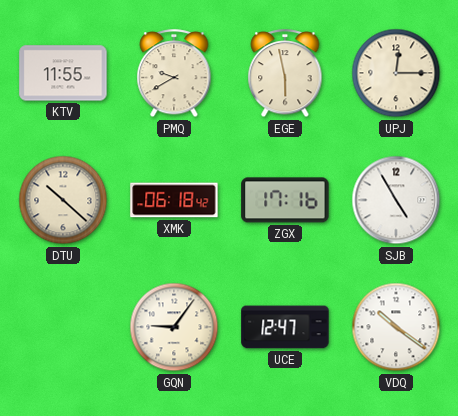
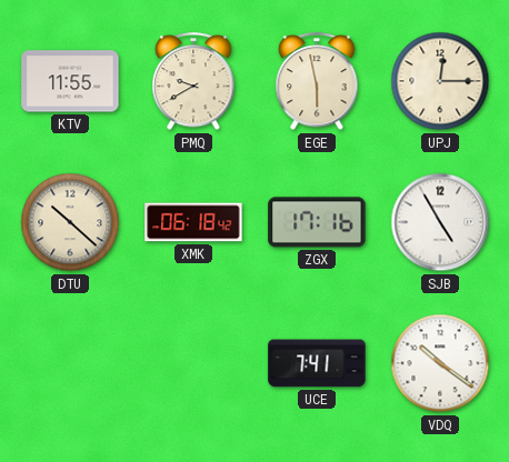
GQN: 9:06 -> none
UCE: 12:47 -> 7:41
